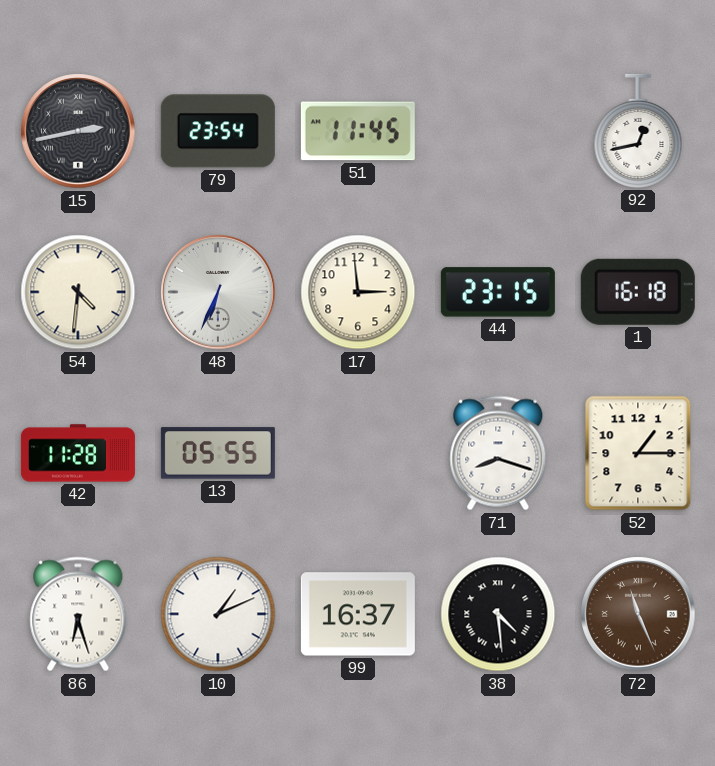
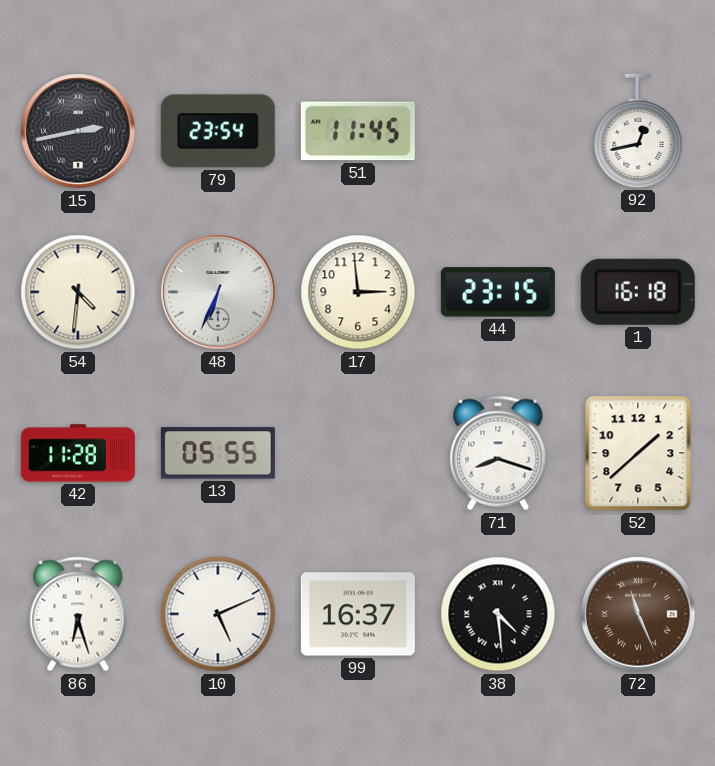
52: 1:15 -> 1:38
10: 1:11 -> 5:11
